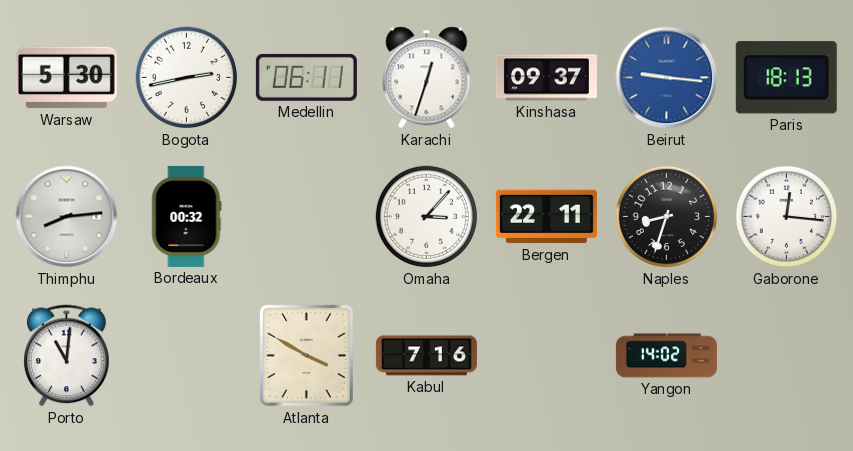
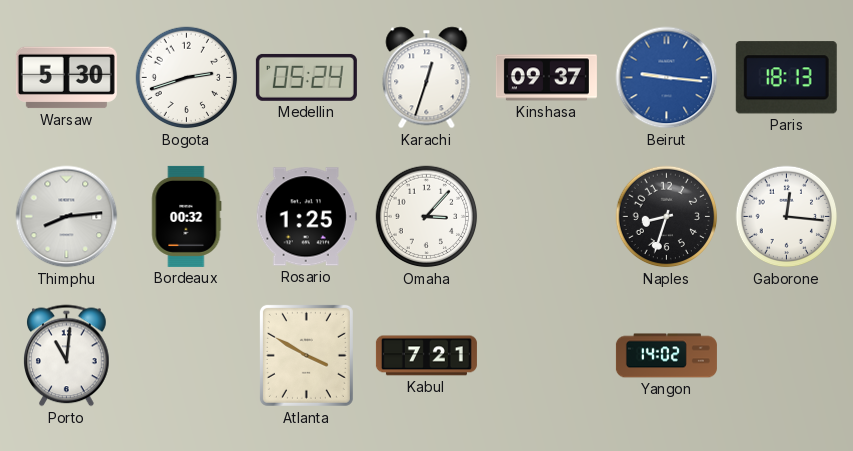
Bogota: 2:43 -> 2:42
Medellin: 06:11 -> 05:24
Rosario: none -> 1:25
Bergen: 22:11 -> none
Kabul: 7:16 -> 7:21
